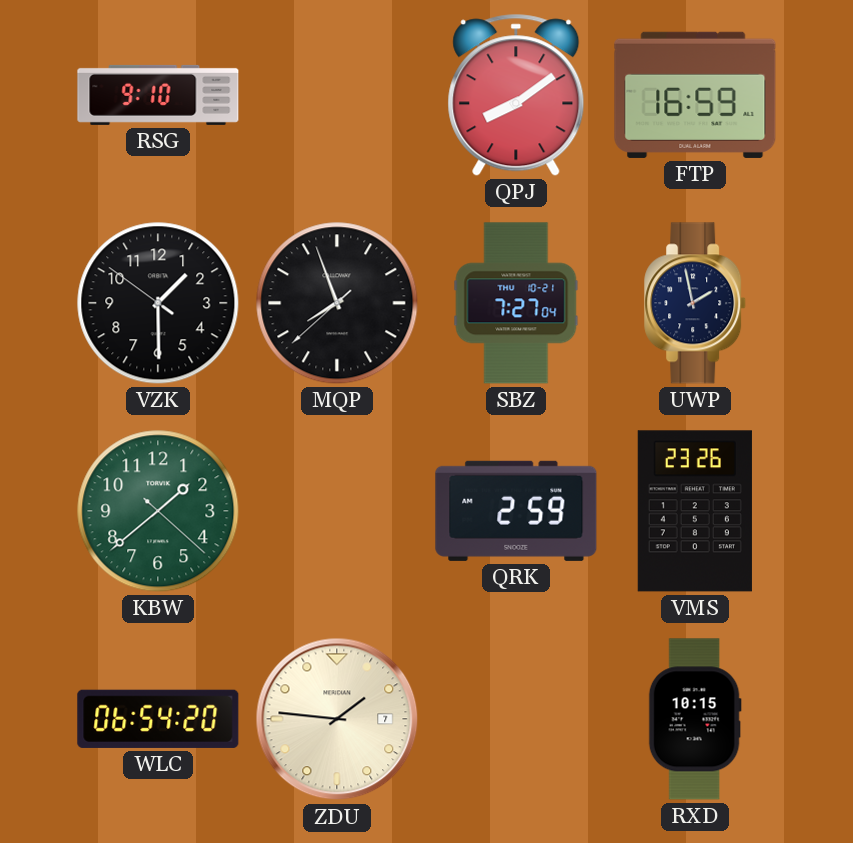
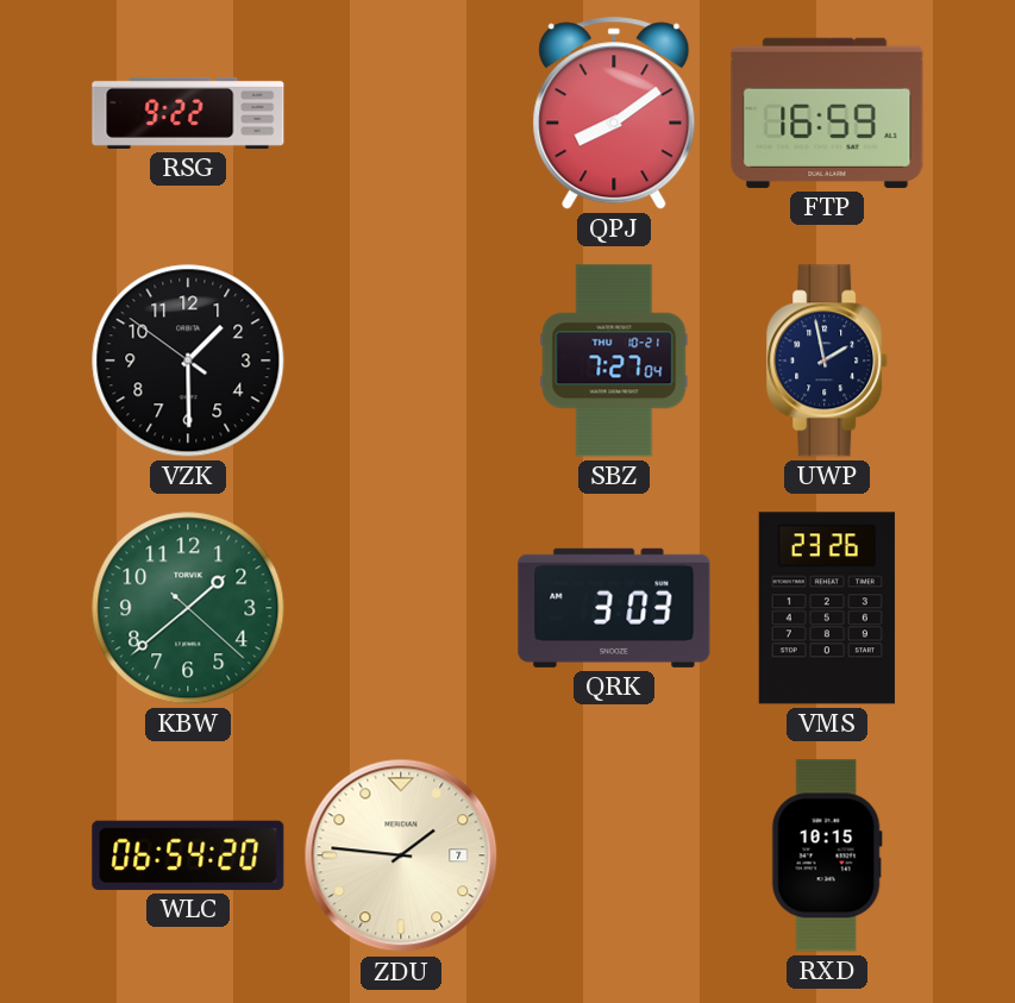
RSG: 9:10 -> 9:22
MQP: 7:56 -> none
QRK: 2:59 -> 3:03
